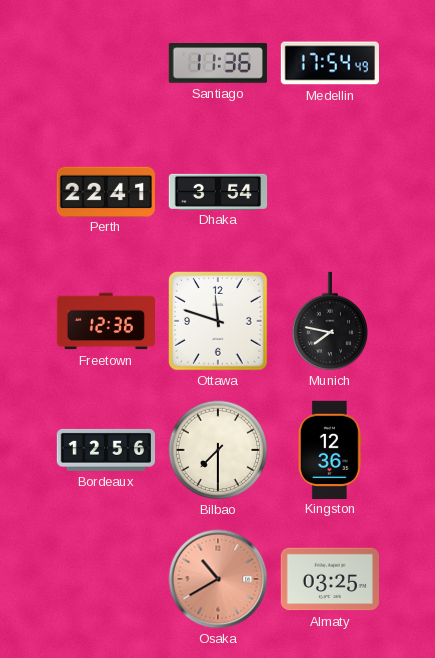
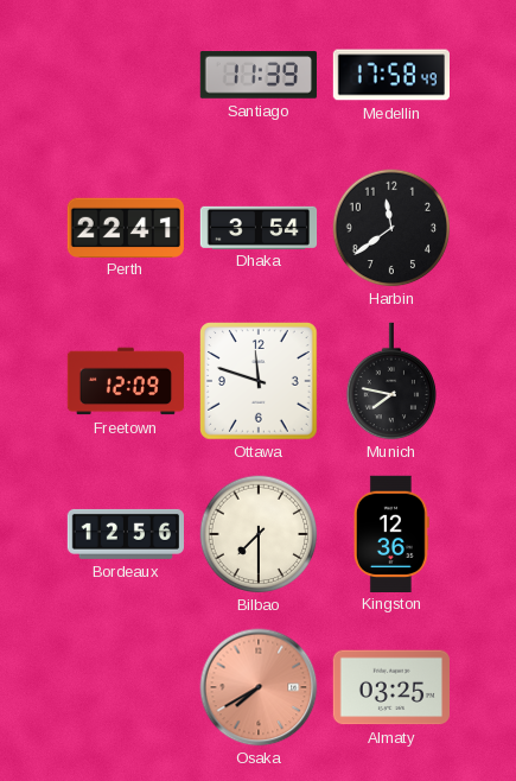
Santiago: 11:36 -> 11:39
Medellin: 17:54 -> 17:58
Harbin: none -> 11:39
Freetown: 12:36 -> 12:09
Osaka: 10:40 -> 7:40
